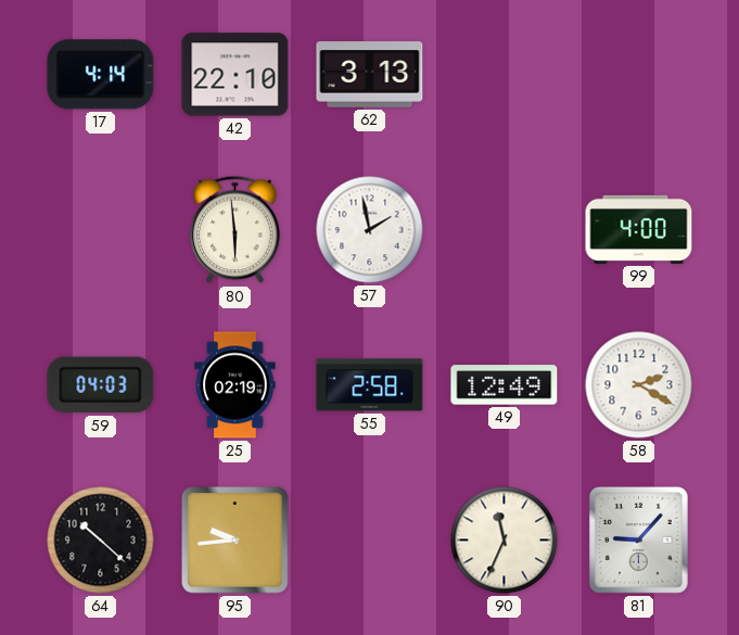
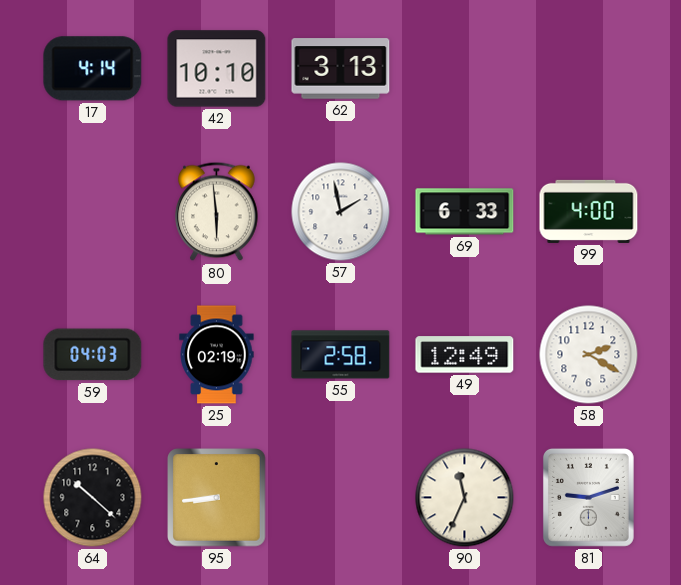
42: 22:10 -> 10:10
69: none -> 6:33
95: 9:44 -> 8:44
81: 9:07 -> 9:12
